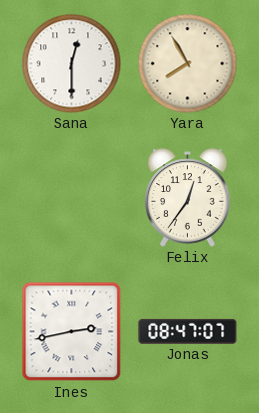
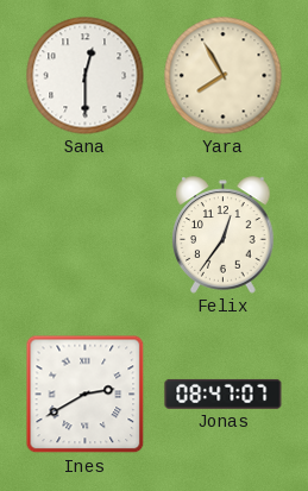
Ines: 2:43 -> 2:40
